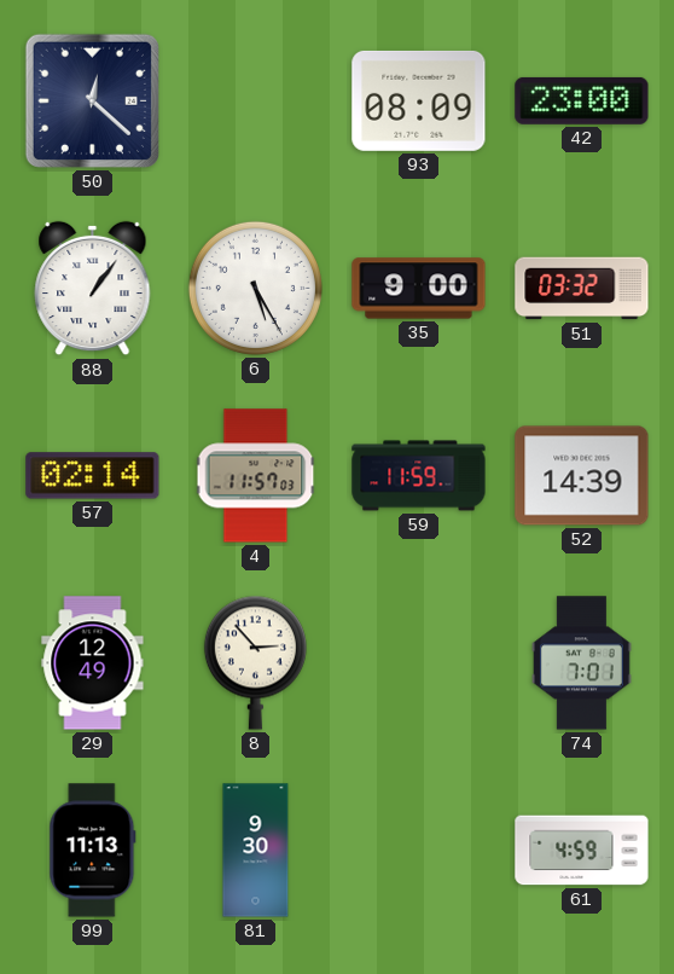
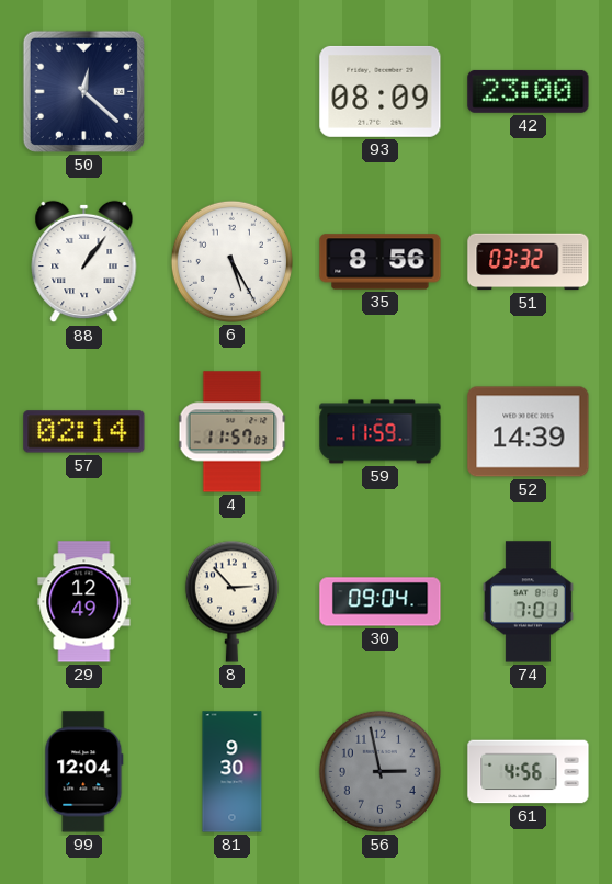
35: 9:00 -> 8:56
30: none -> 09:04
99: 11:13 -> 12:04
56: none -> 2:58
61: 4:59 -> 4:56
